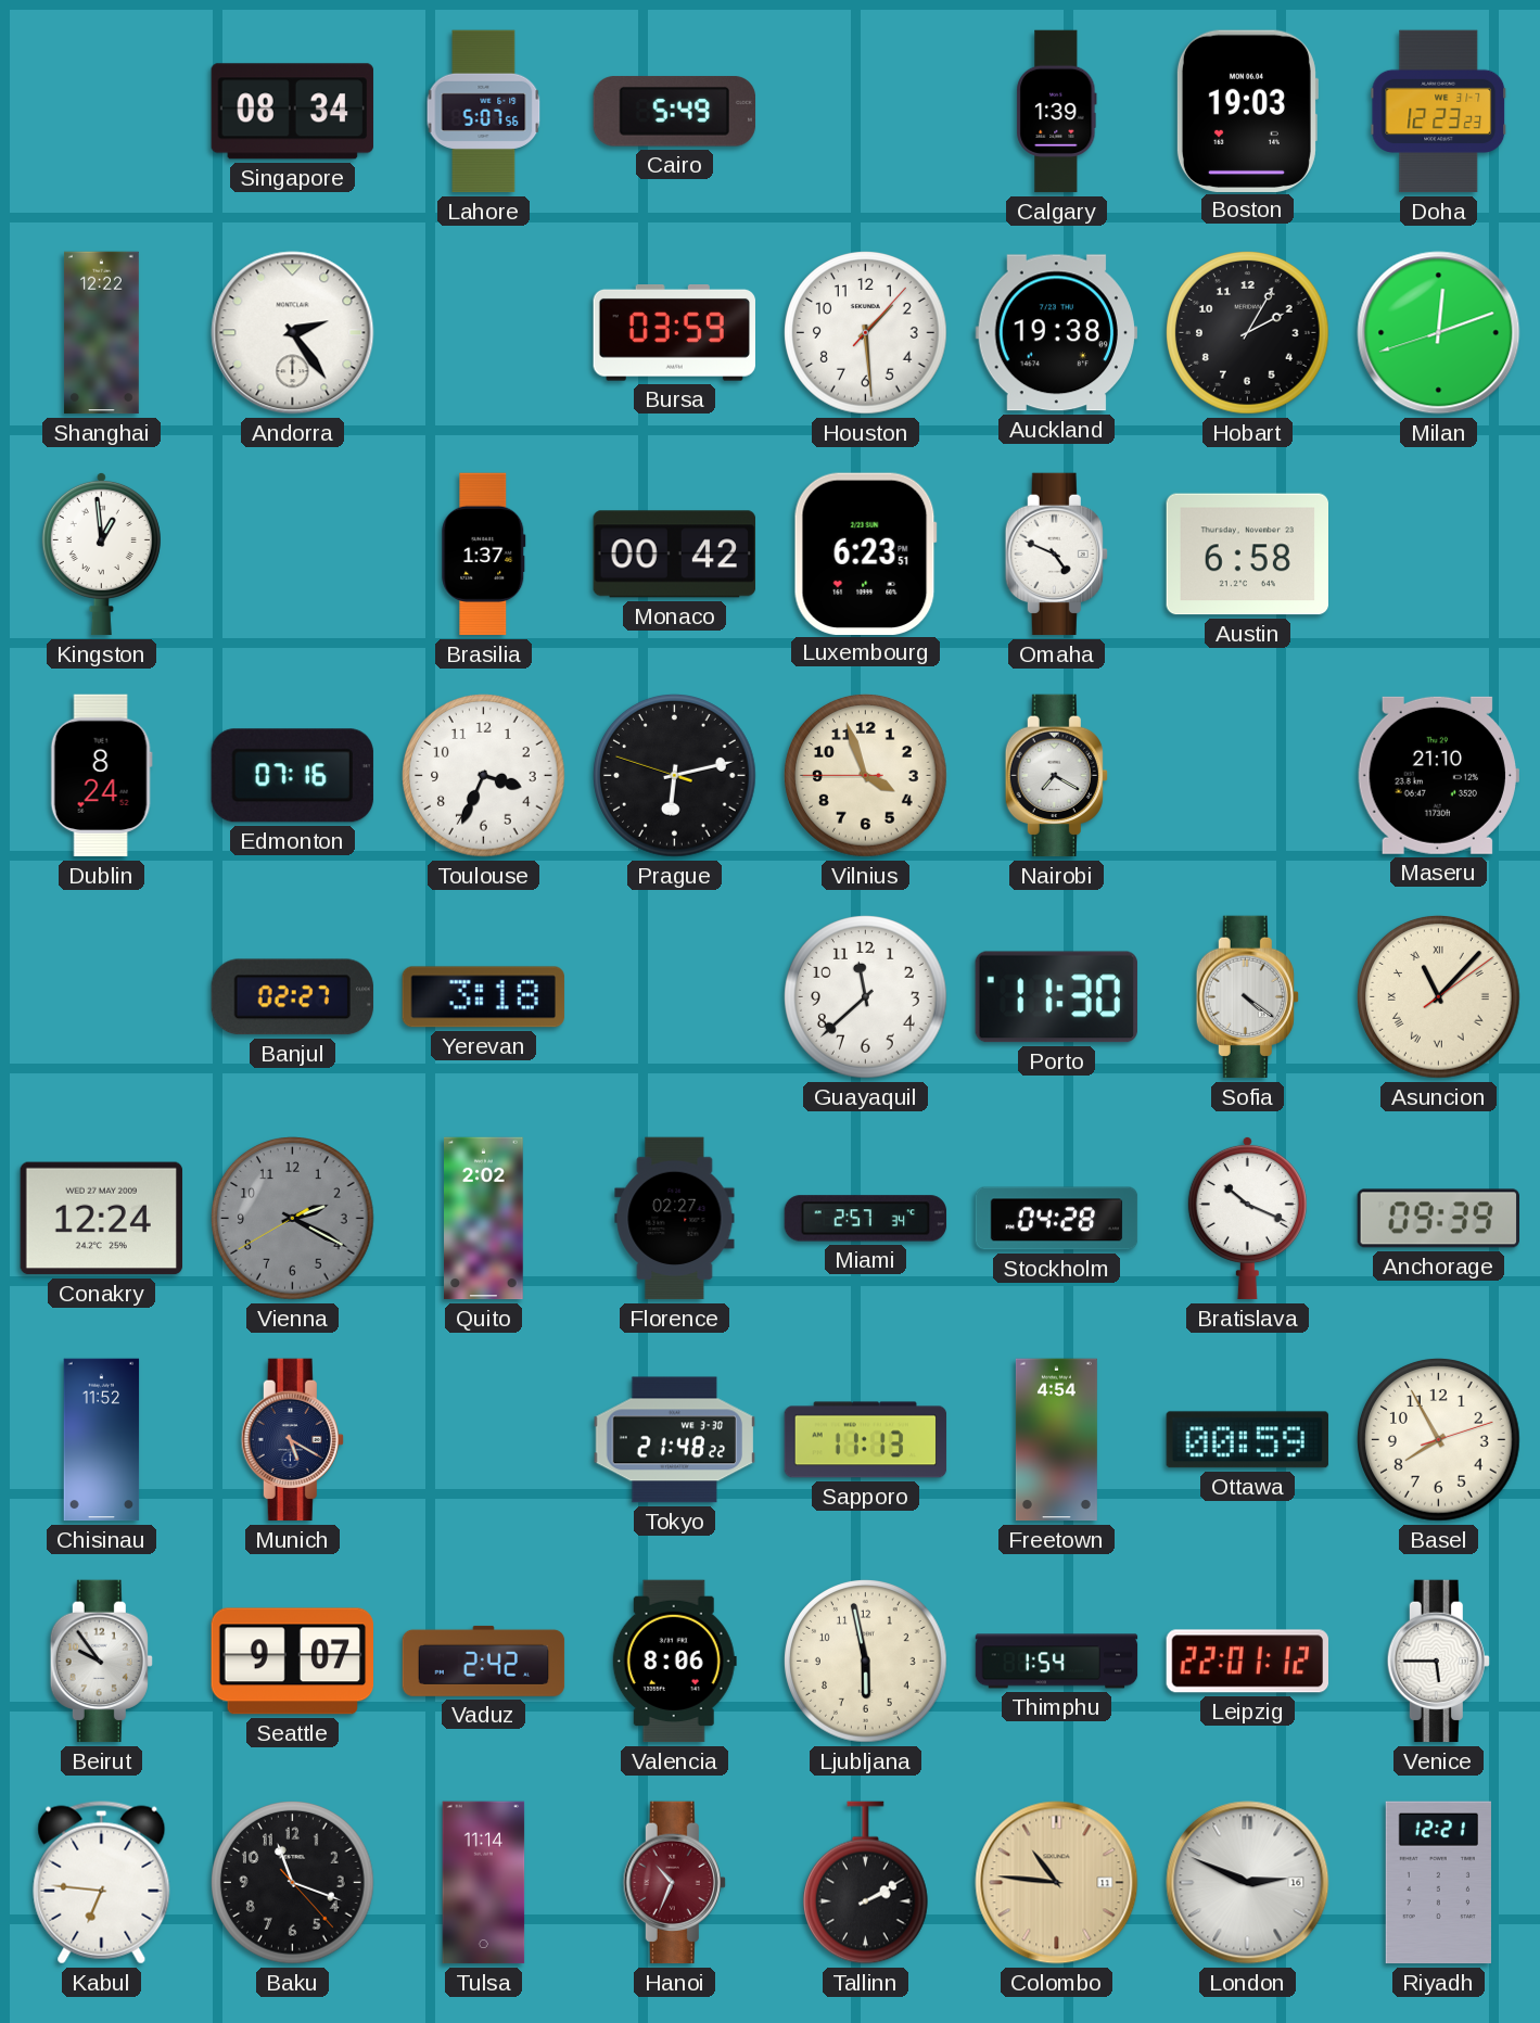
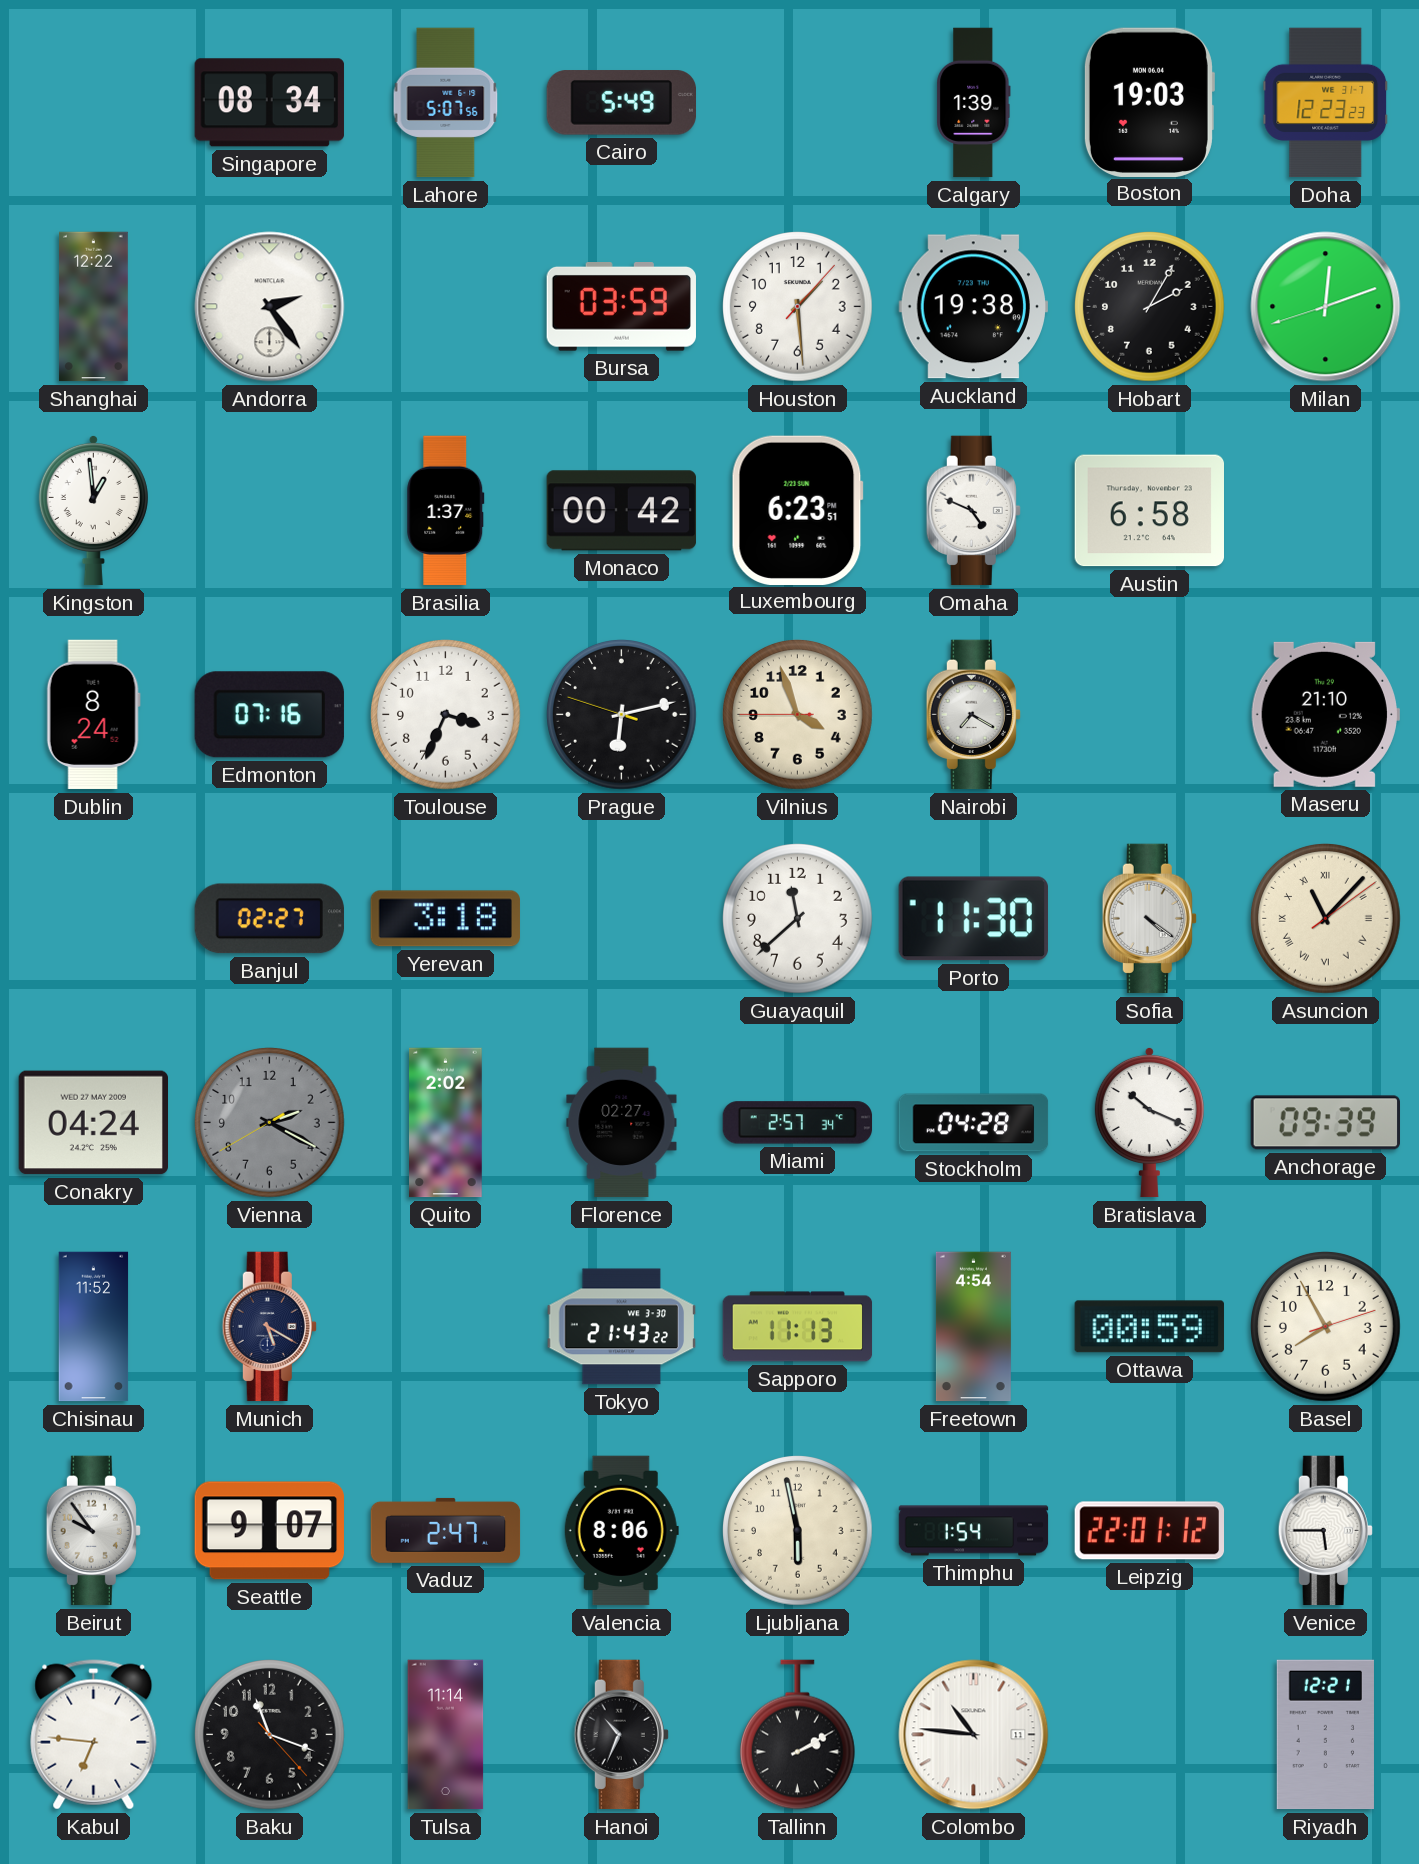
Conakry: 12:24 -> 04:24
Tokyo: 21:48 -> 21:43
Vaduz: 2:42 -> 2:47
Hanoi dial: burgundy -> black
Colombo dial: champagne -> white
London: 2:49 -> none
